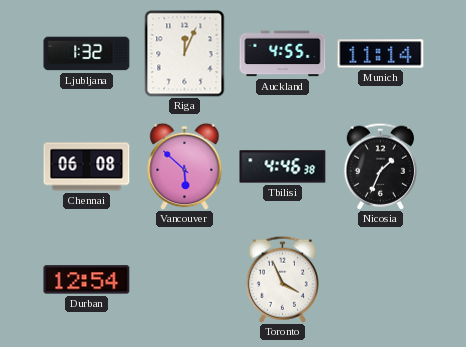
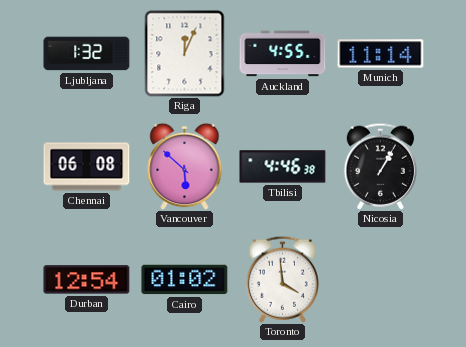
Nicosia: 1:34 -> 1:05
Cairo: none -> 01:02
Toronto: 3:56 -> 3:59
